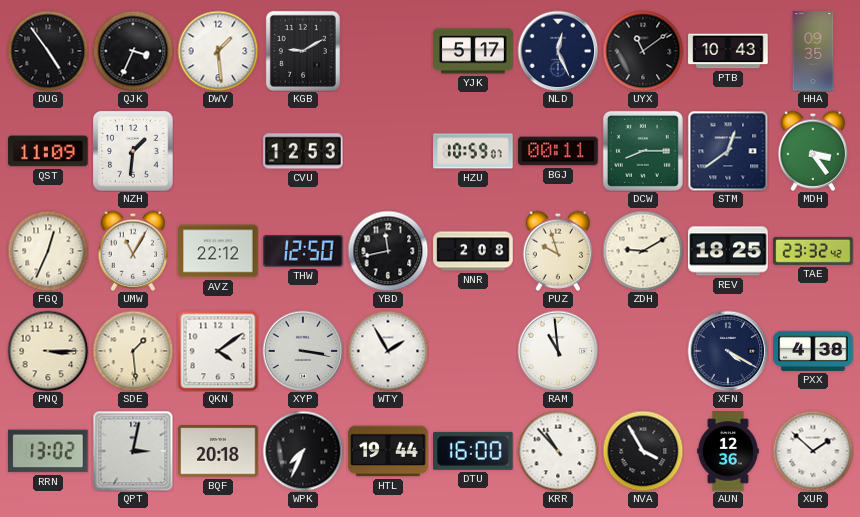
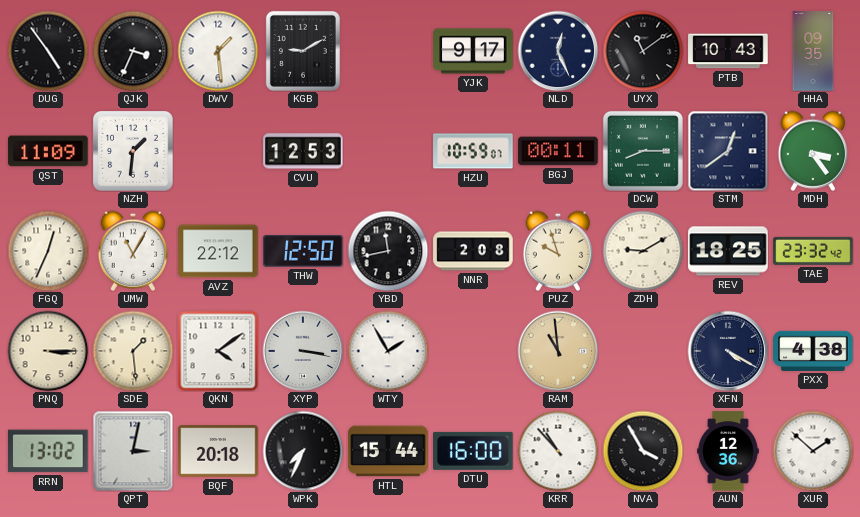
YJK: 5:17 -> 9:17
RAM dial: white -> champagne
HTL: 19:44 -> 15:44
